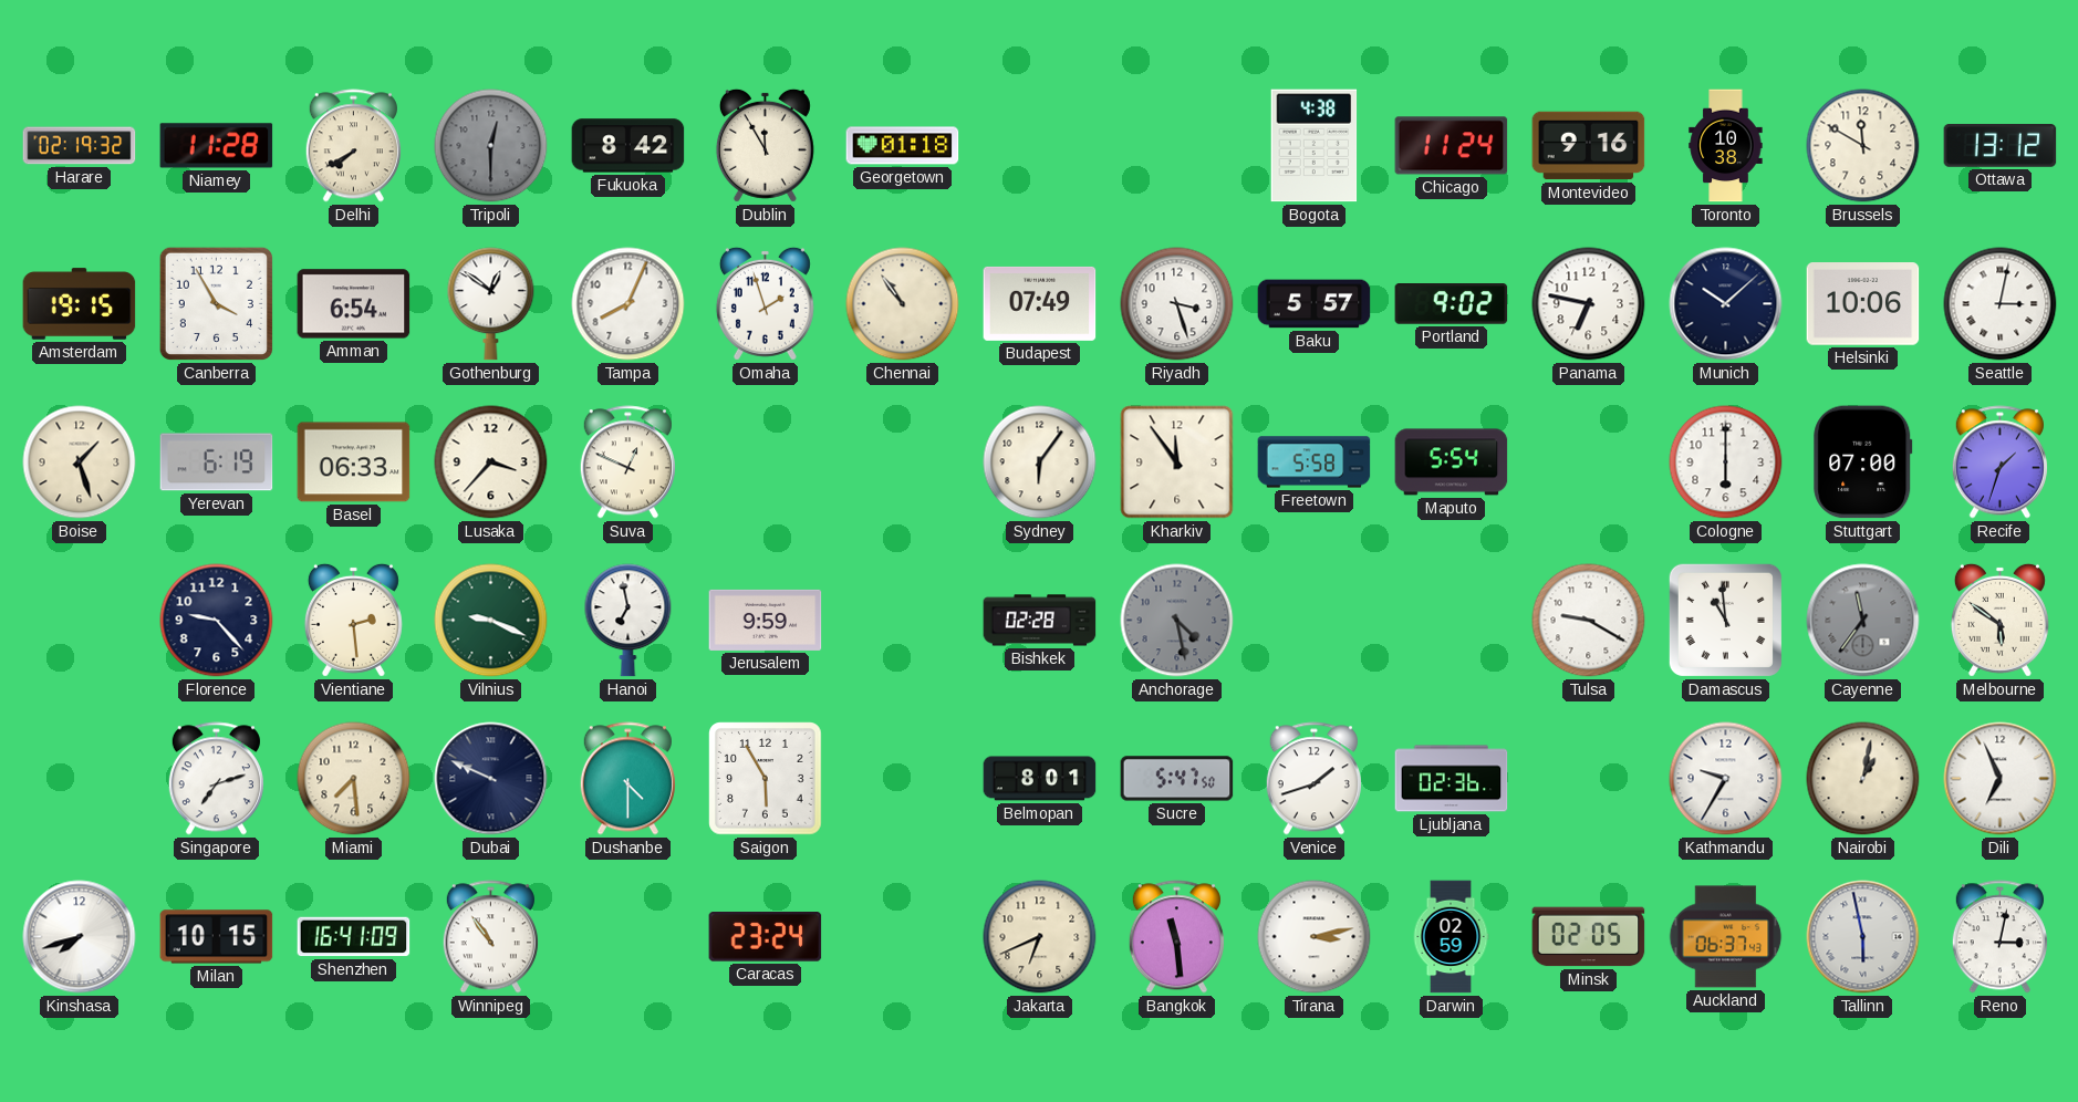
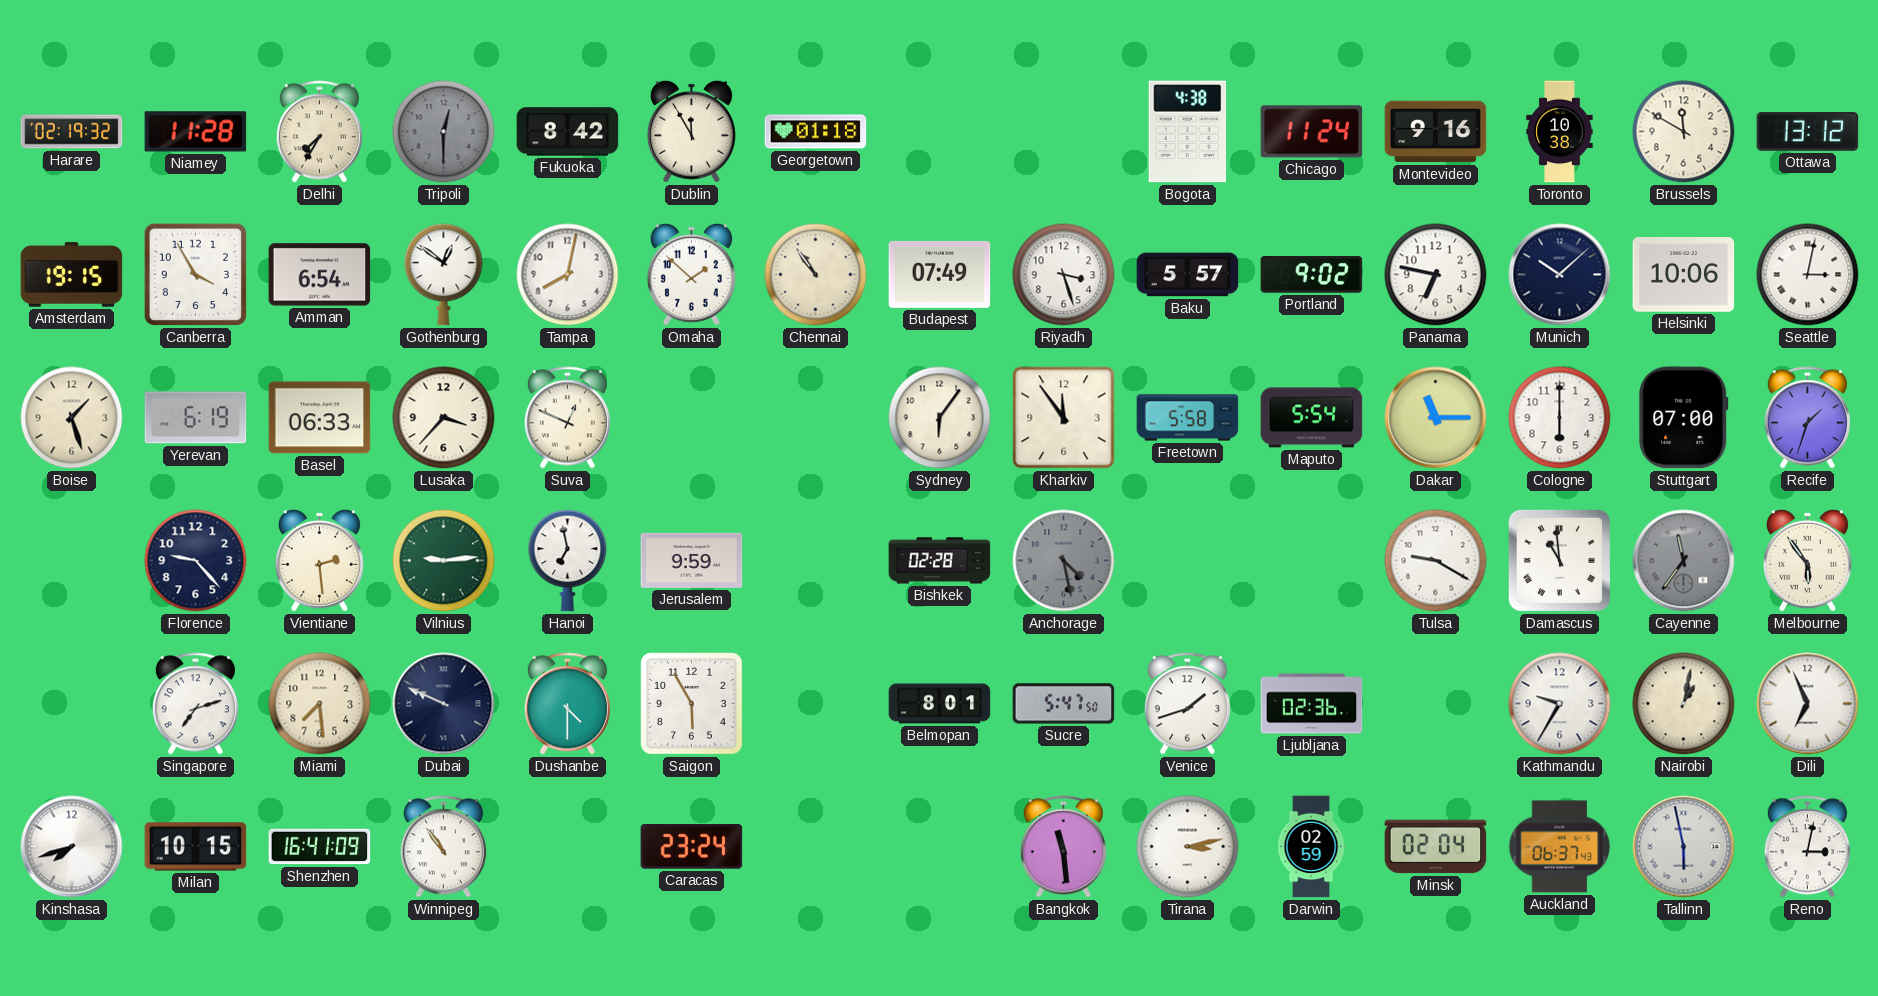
Delhi: 7:40 -> 7:35
Tampa: 8:04 -> 8:02
Omaha: 1:57 -> 1:52
Dakar: none -> 11:15
Vilnius: 9:19 -> 9:14
Melbourne: 5:51 -> 5:54
Jakarta: 6:41 -> none
Minsk: 02:05 -> 02:04
